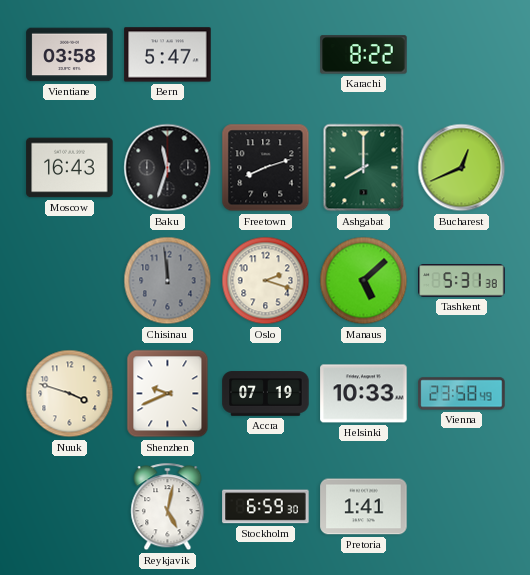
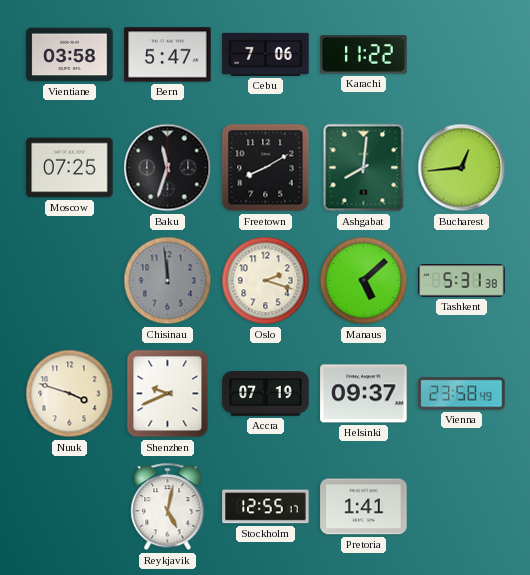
Cebu: none -> 7:06
Karachi: 8:22 -> 11:22
Moscow: 16:43 -> 07:25
Freetown: 8:12 -> 8:10
Ashgabat: 8:00 -> 8:01
Bucharest: 12:41 -> 12:44
Helsinki: 10:33 -> 09:37
Stockholm: 6:59 -> 12:55
